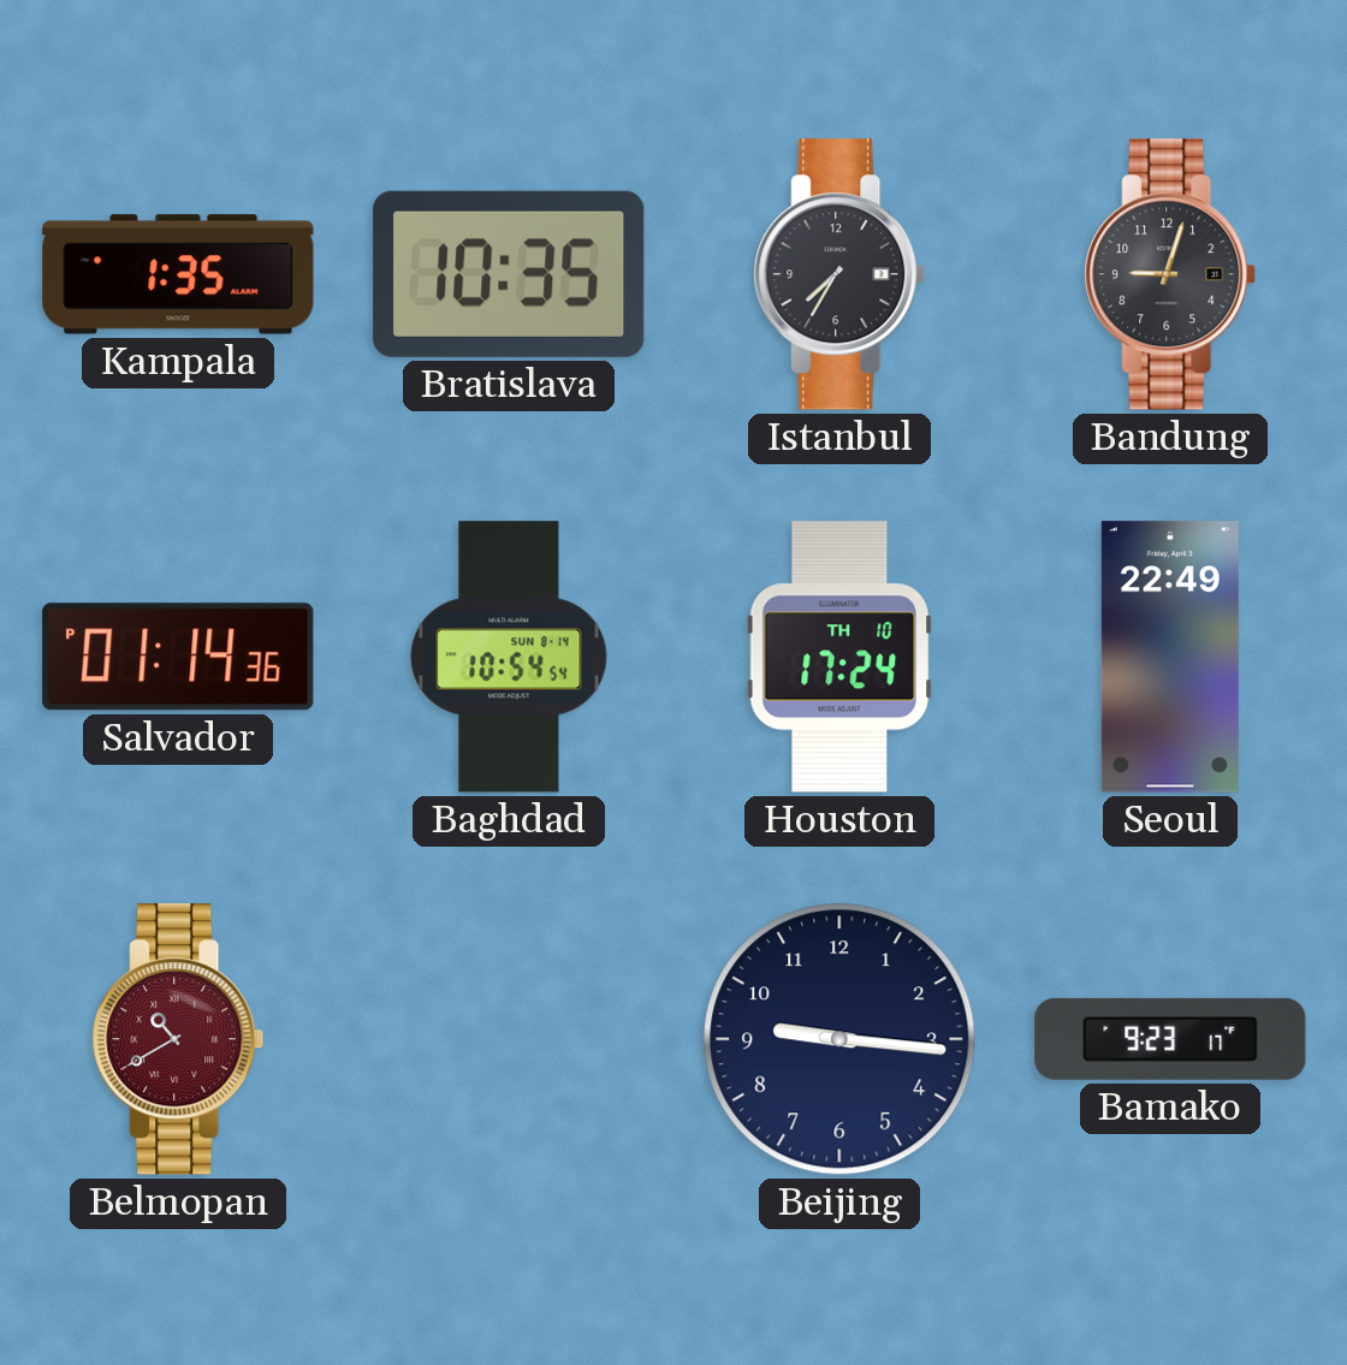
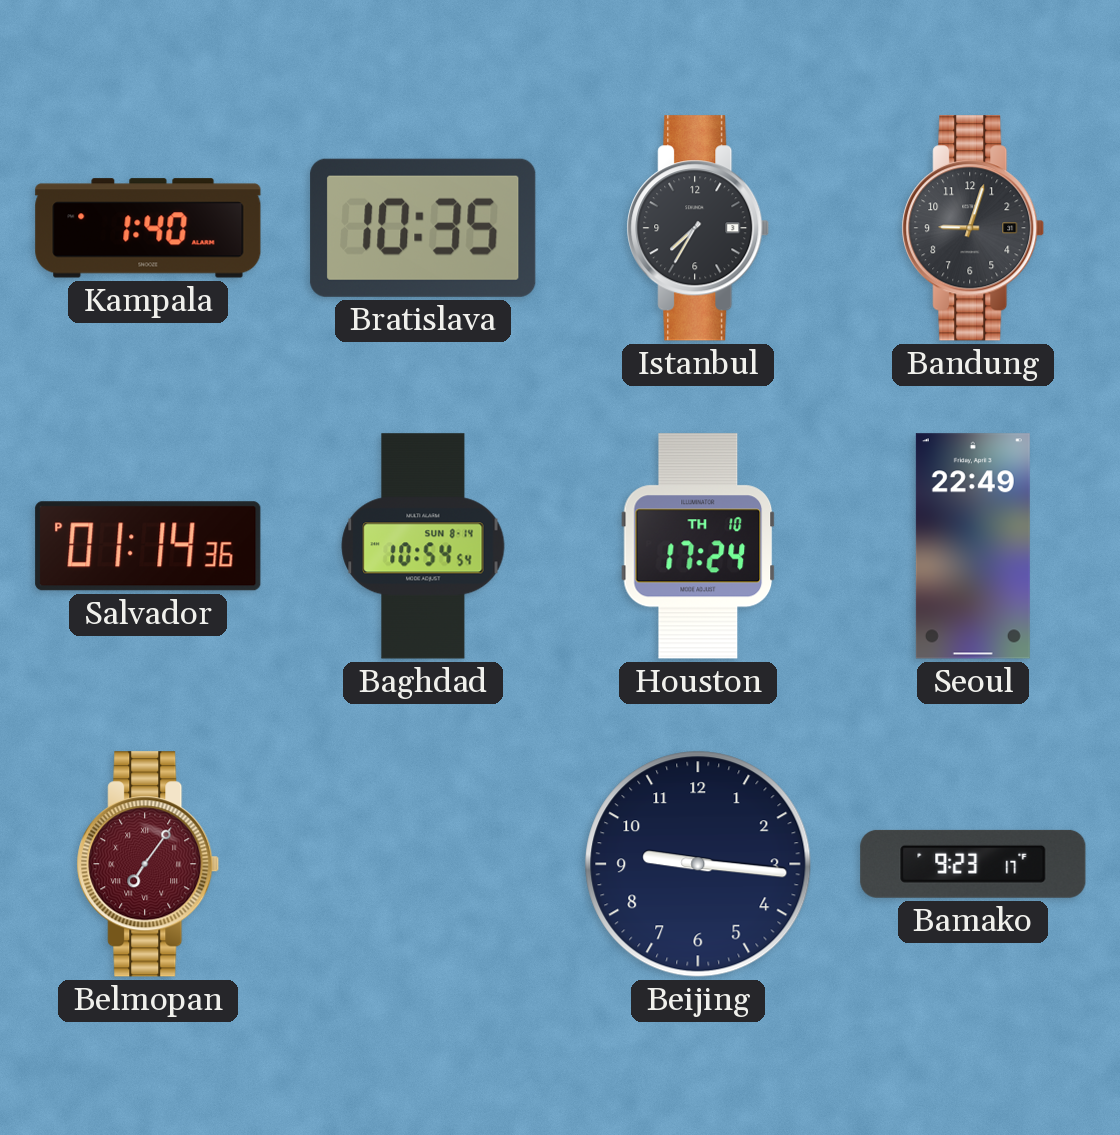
Kampala: 1:35 -> 1:40
Belmopan: 10:40 -> 7:06
